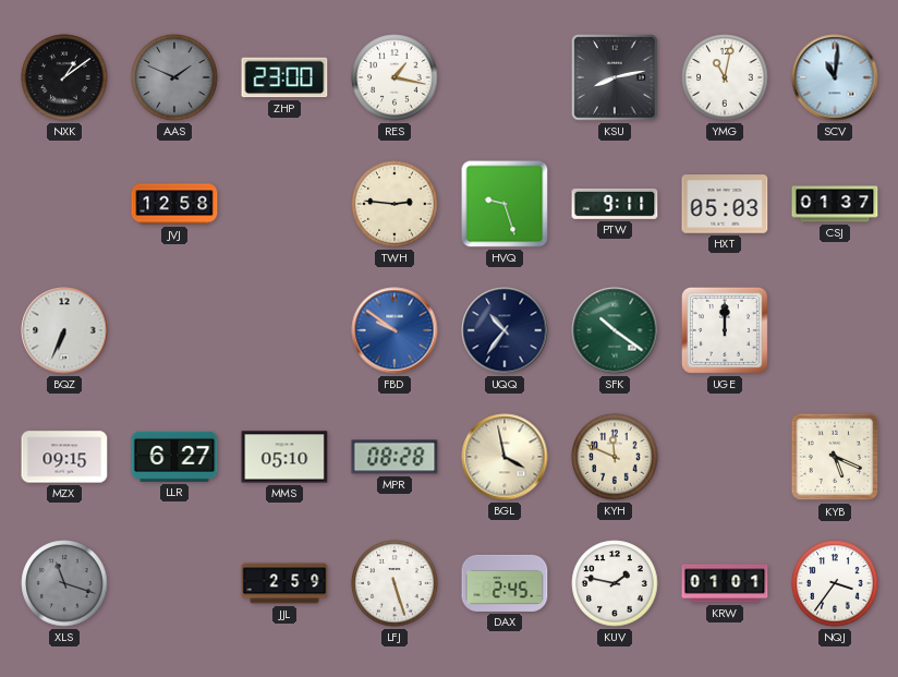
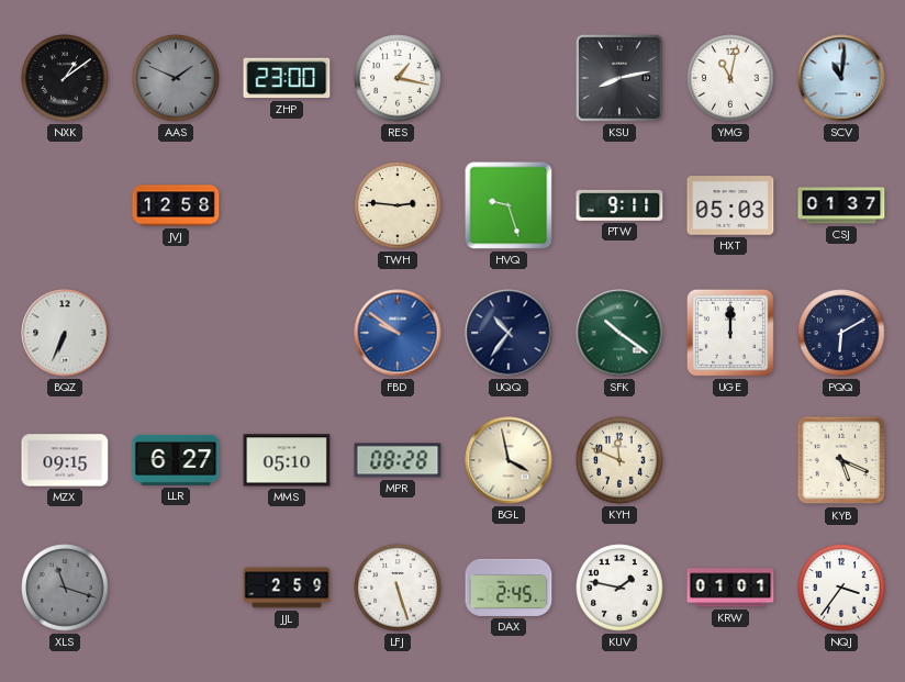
PQQ: none -> 6:10
